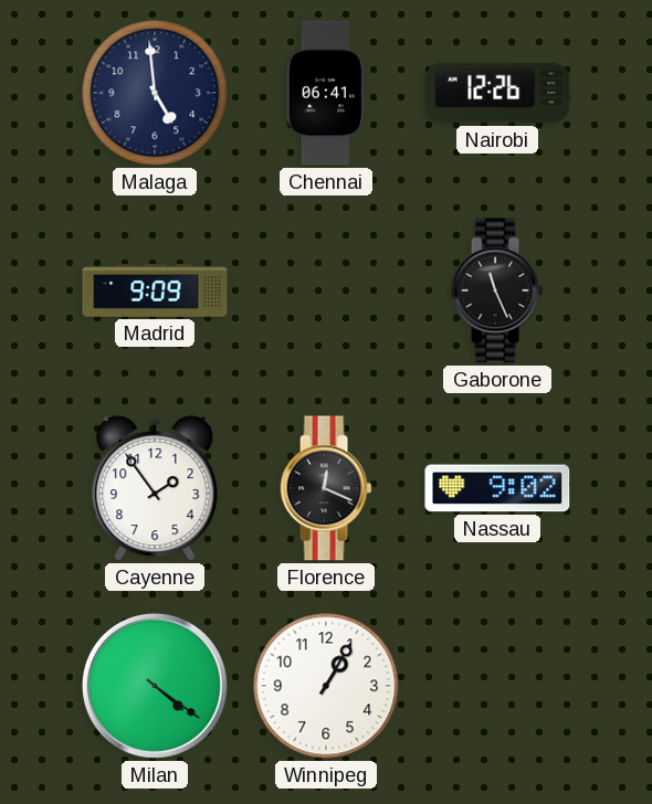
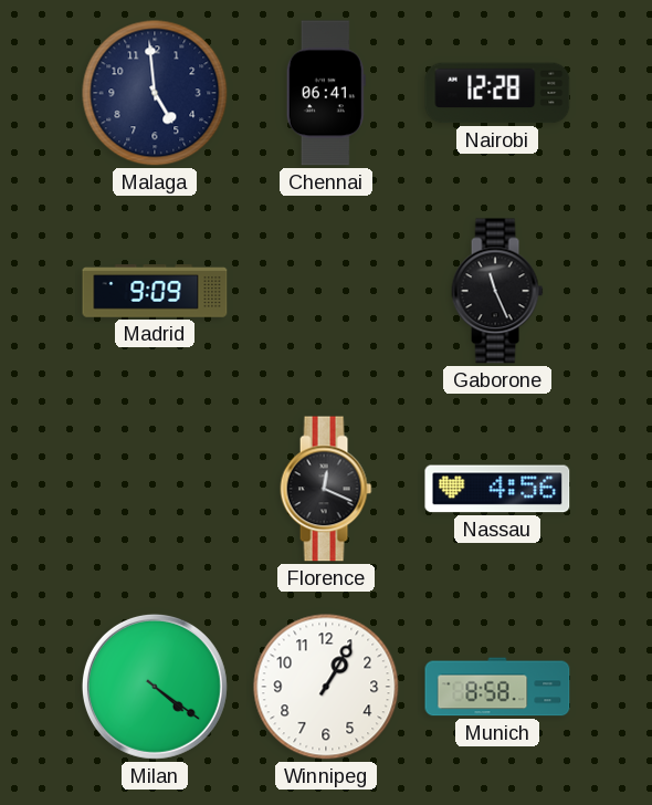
Nairobi: 12:26 -> 12:28
Cayenne: 1:54 -> none
Nassau: 9:02 -> 4:56
Munich: none -> 8:58
